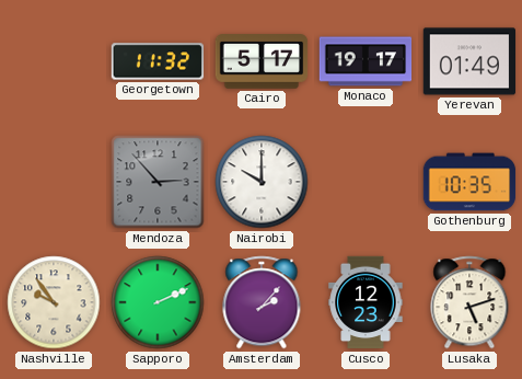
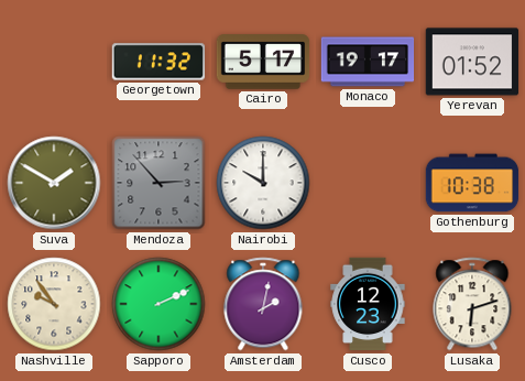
Yerevan: 01:49 -> 01:52
Suva: none -> 1:50
Gothenburg: 10:35 -> 10:38
Amsterdam: 2:07 -> 2:02
Lusaka: 5:12 -> 6:12
